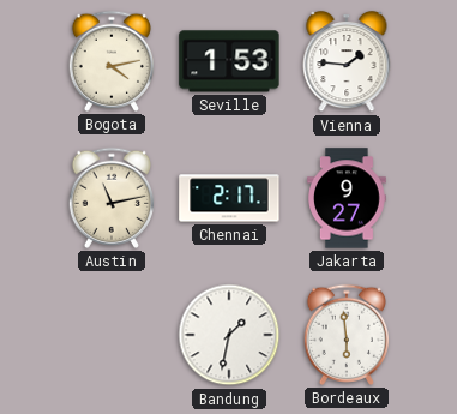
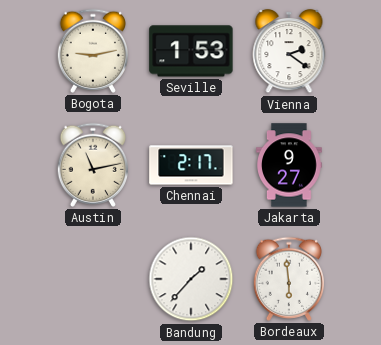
Bogota: 4:13 -> 9:13
Vienna: 1:46 -> 2:21
Bandung: 1:32 -> 1:37
